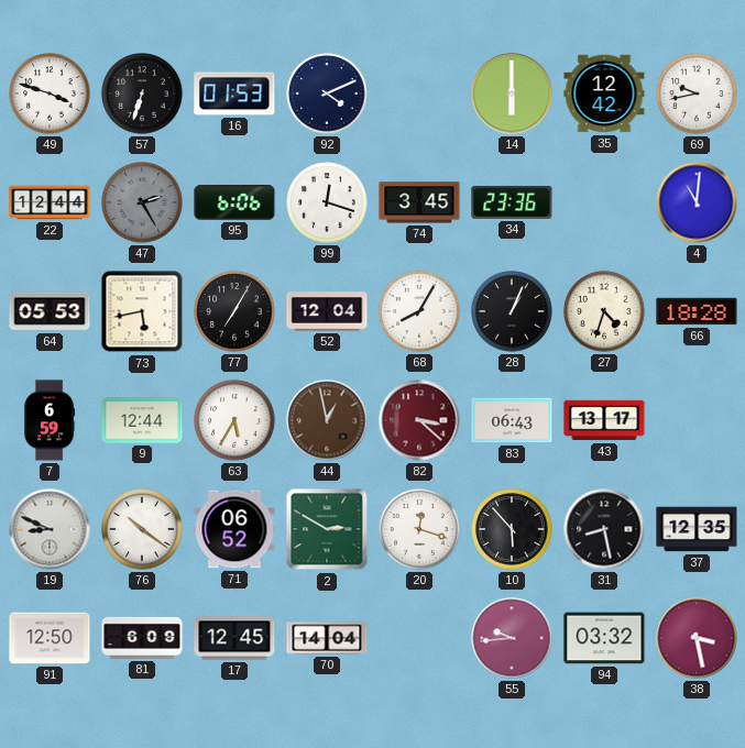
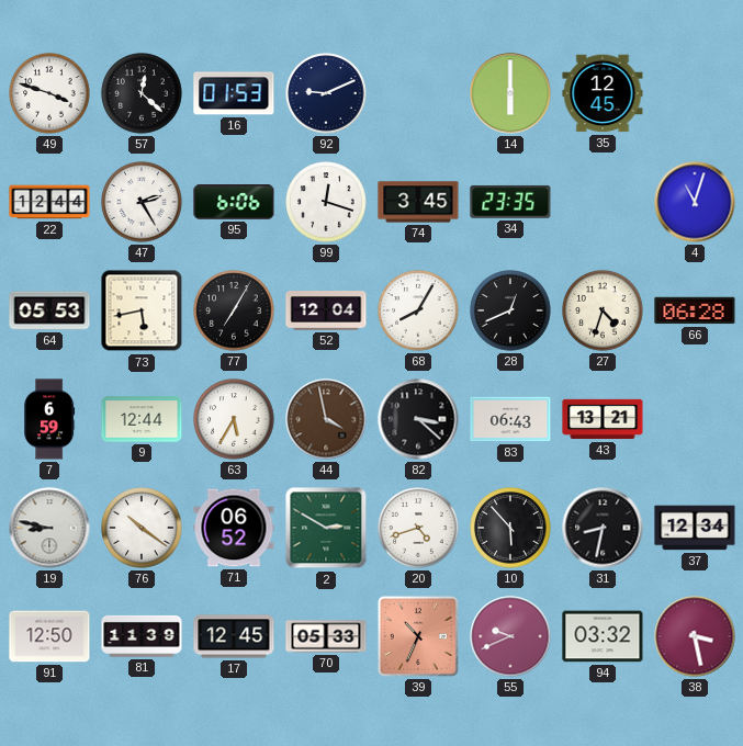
57: 6:33 -> 12:22
92: 4:11 -> 9:11
35: 12:42 -> 12:45
69: 9:43 -> none
47 dial: grey -> white
34: 23:36 -> 23:35
4: 11:01 -> 11:03
28: 1:04 -> 12:41
66: 18:28 -> 06:28
44: 12:58 -> 3:58
82 dial: burgundy -> black
43: 13:17 -> 13:21
19: 8:49 -> 8:47
20: 12:18 -> 4:42
31: 8:28 -> 8:32
37: 12:35 -> 12:34
81: 6:09 -> 11:39
70: 14:04 -> 05:33
39: none -> 10:34
55: 9:44 -> 9:41
